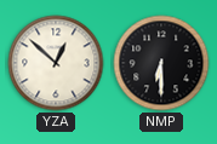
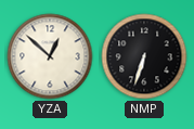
NMP: 6:30 -> 6:33
